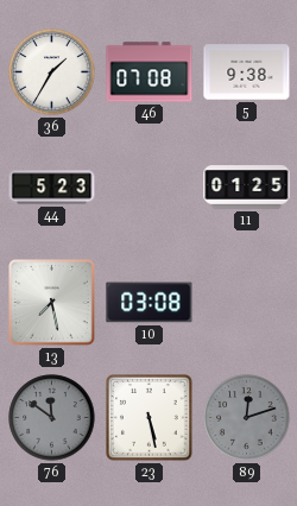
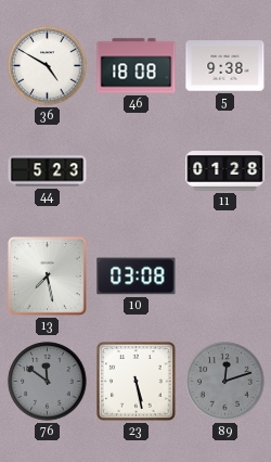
36: 1:35 -> 4:50
46: 07:08 -> 18:08
11: 01:25 -> 01:28
